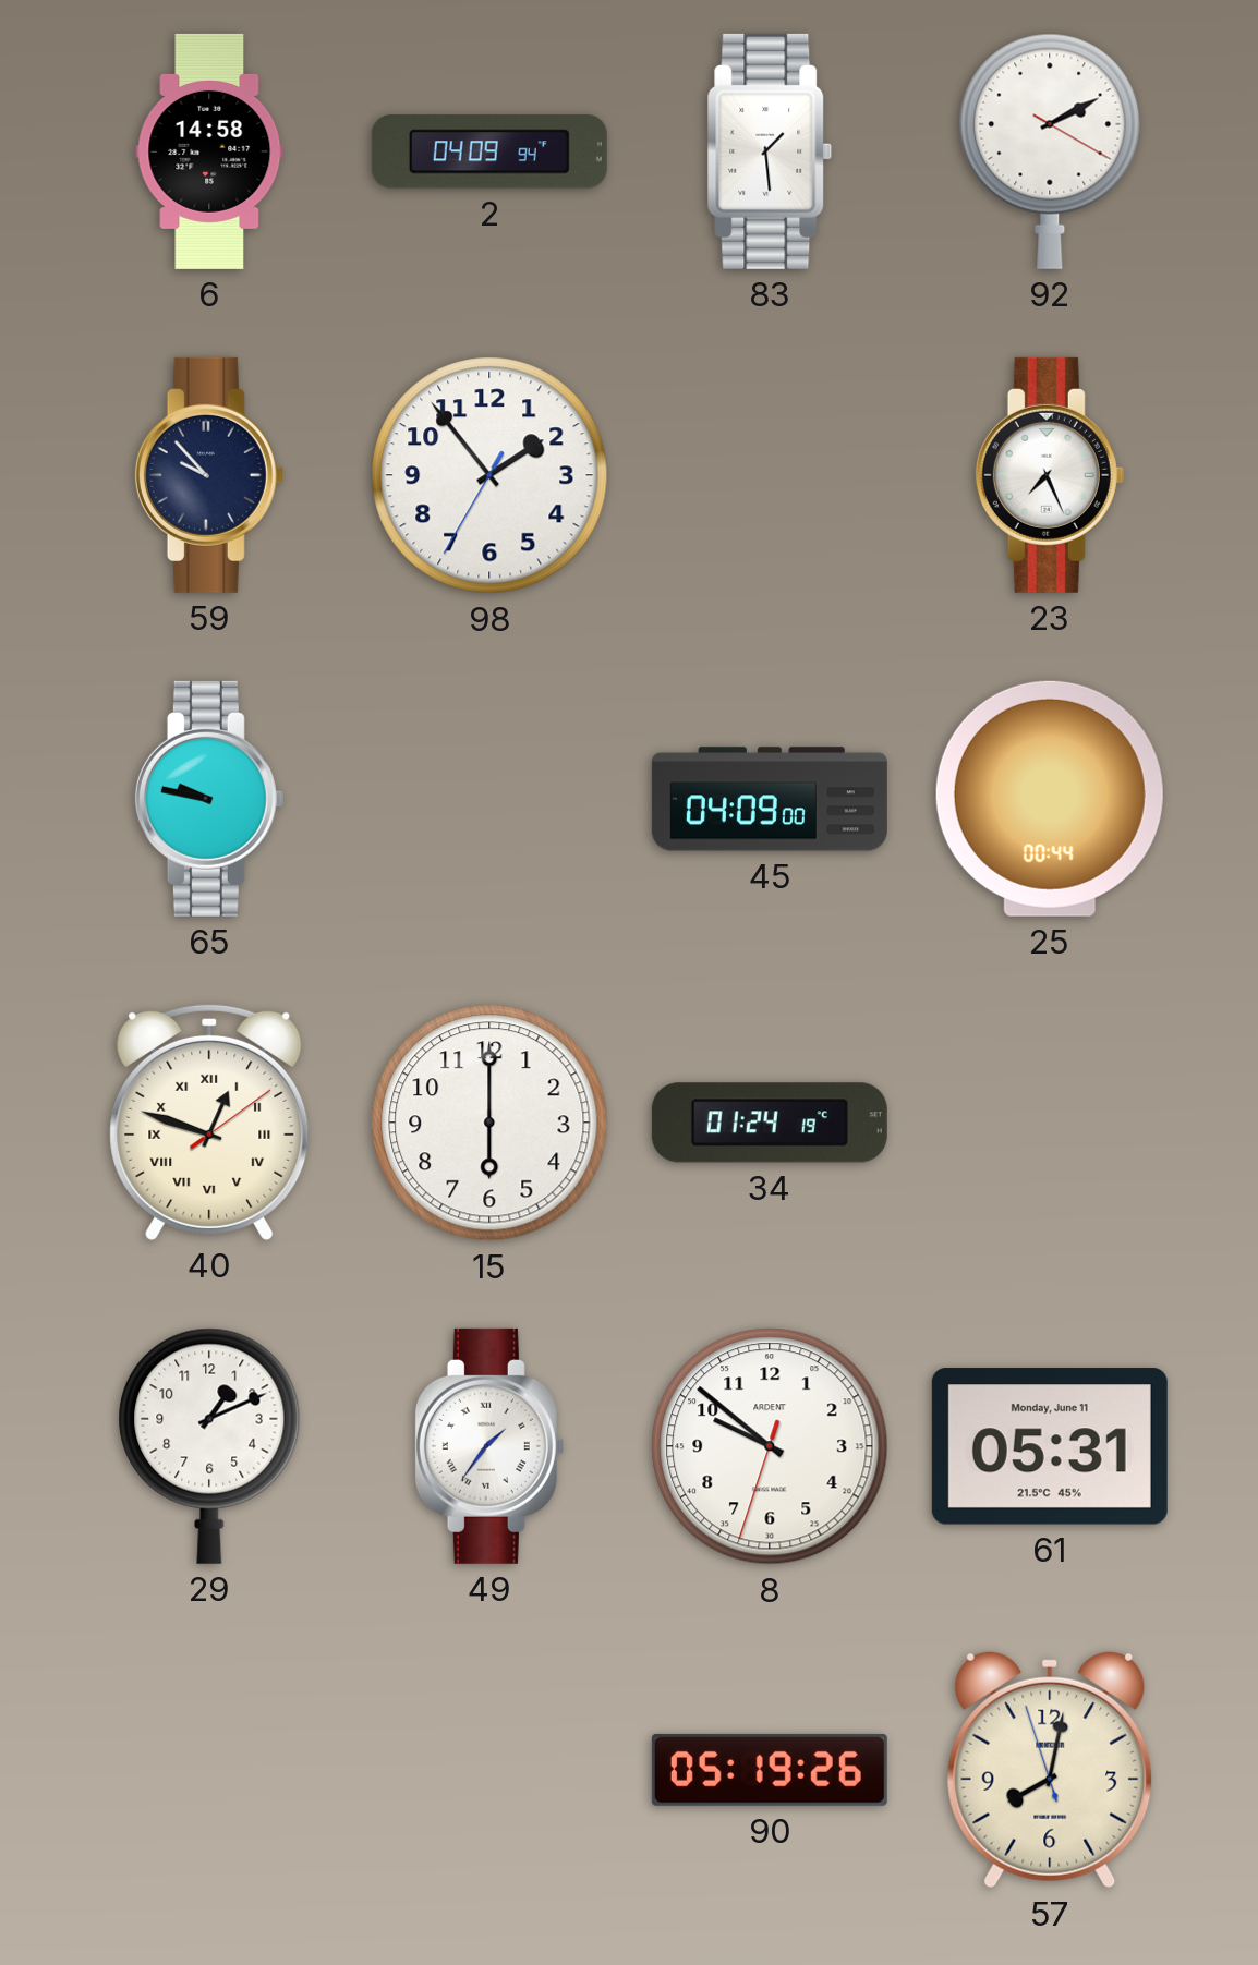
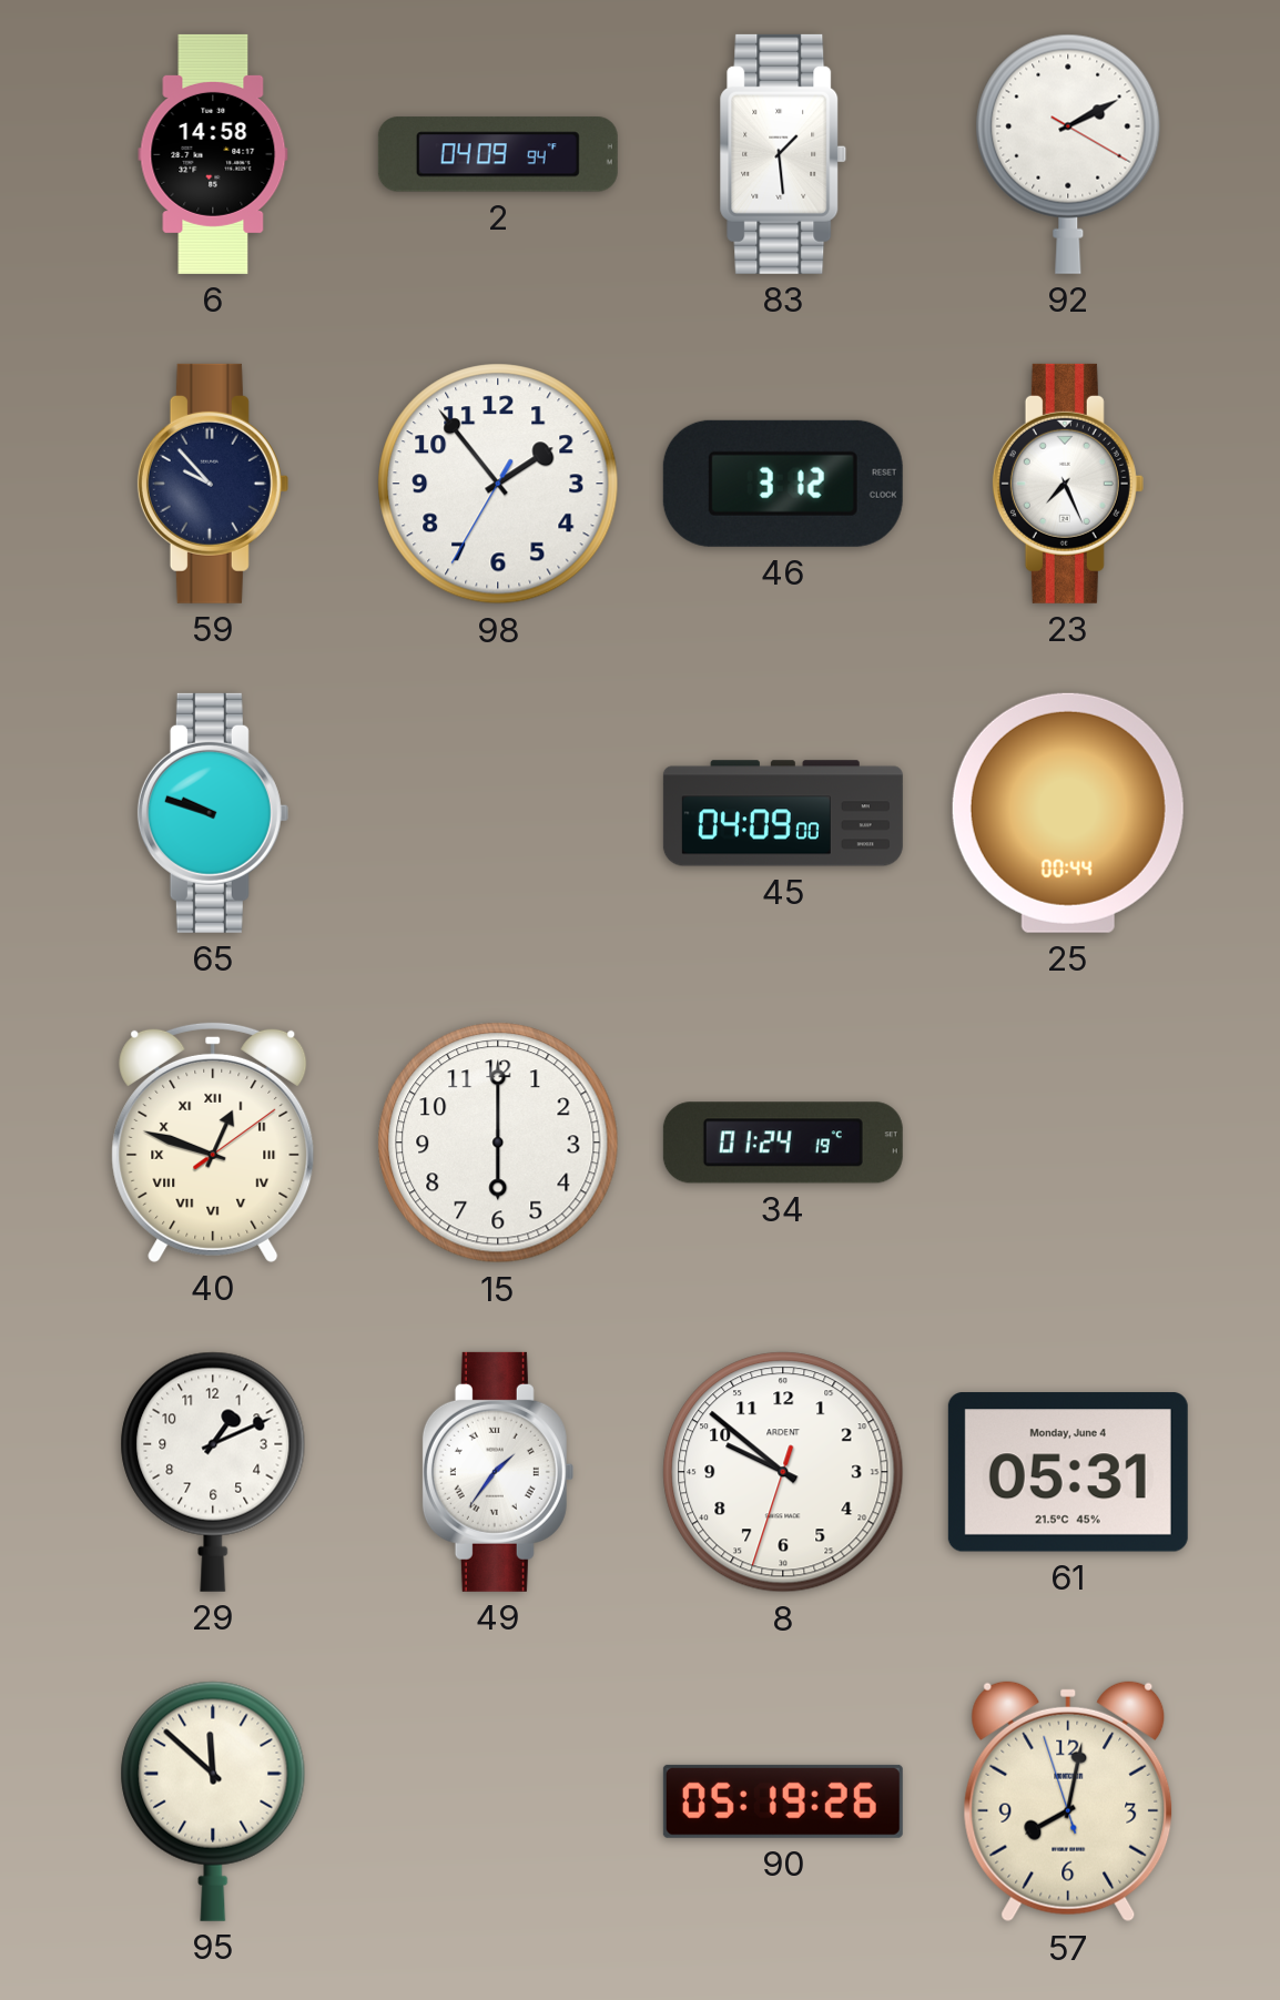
46: none -> 3:12
65: 9:47 -> 9:48
61 date: Monday, June 11 -> Monday, June 4
95: none -> 11:52
